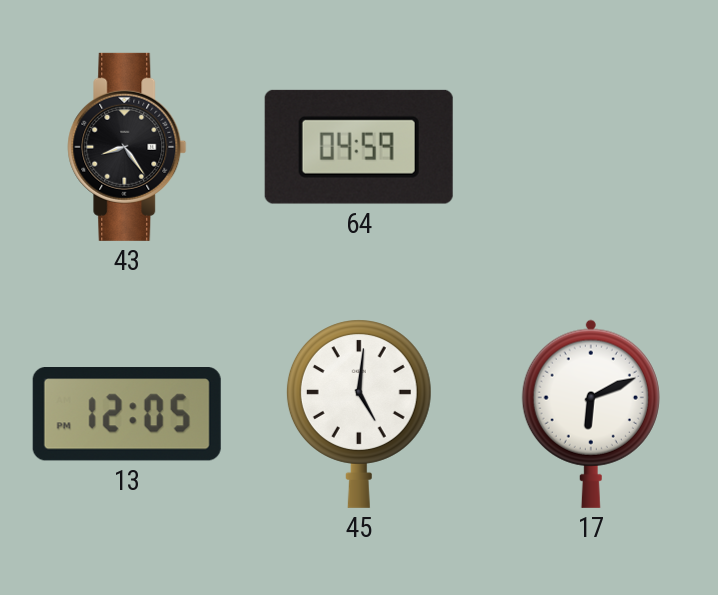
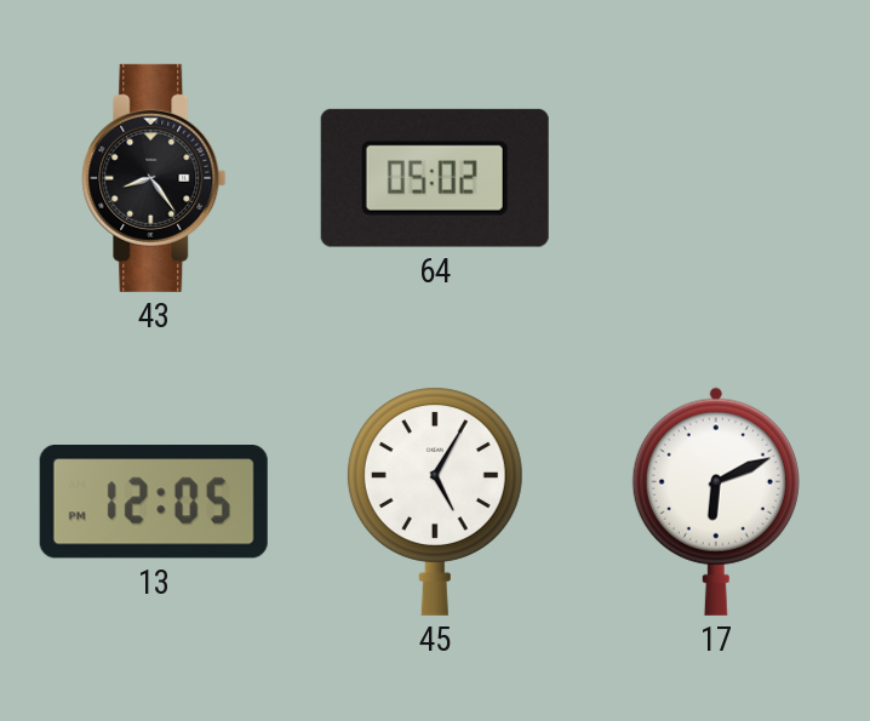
64: 04:59 -> 05:02
45: 5:01 -> 5:05
